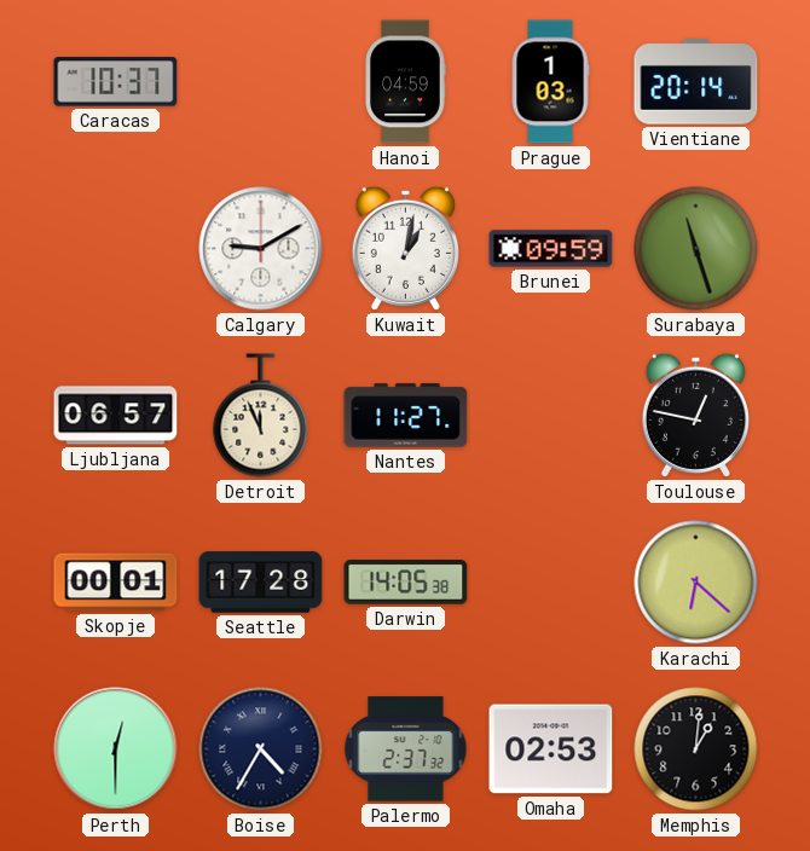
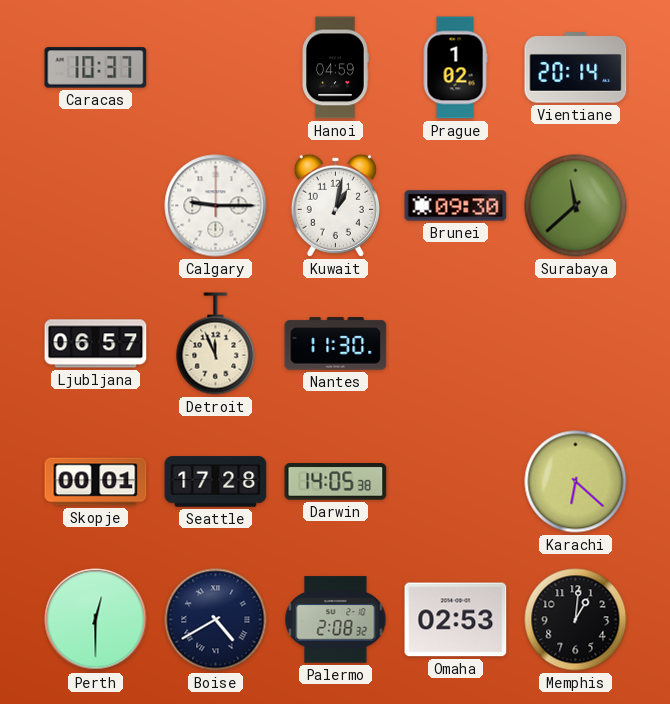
Prague: 1:03 -> 1:02
Calgary: 9:10 -> 9:15
Brunei: 09:59 -> 09:30
Surabaya: 11:27 -> 11:38
Nantes: 11:27 -> 11:30
Toulouse: 12:47 -> none
Boise: 4:35 -> 4:40
Palermo: 2:37 -> 2:08
